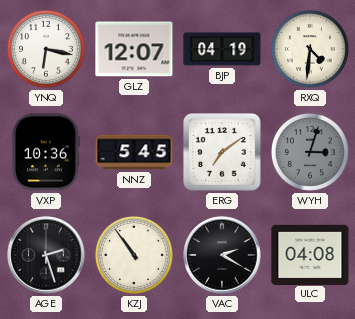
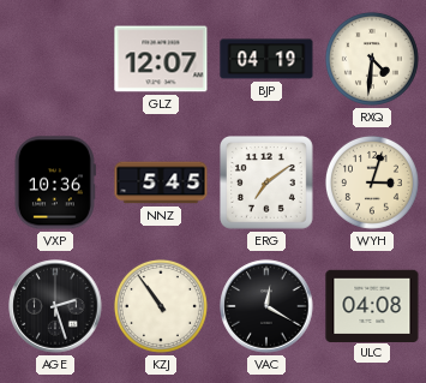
YNQ: 6:17 -> none
WYH dial: grey -> cream
VAC: 2:20 -> 12:20
